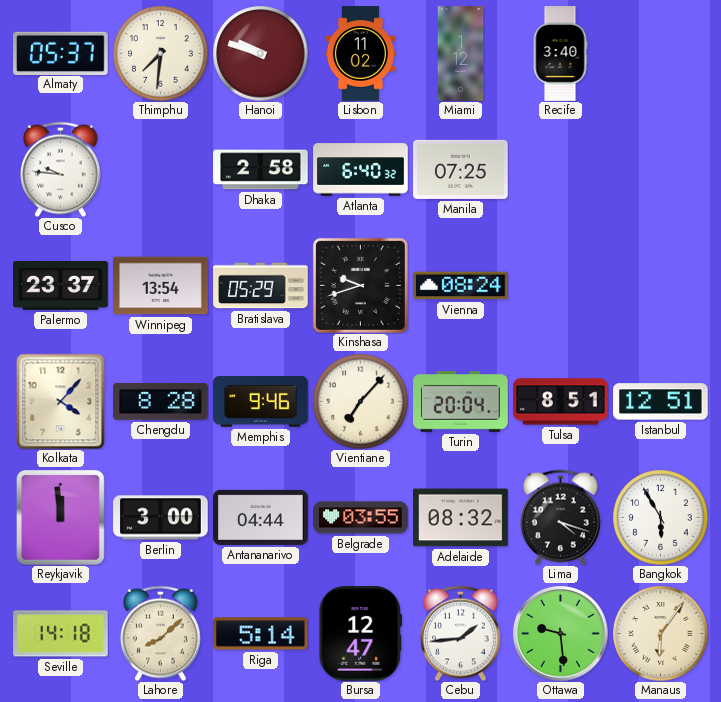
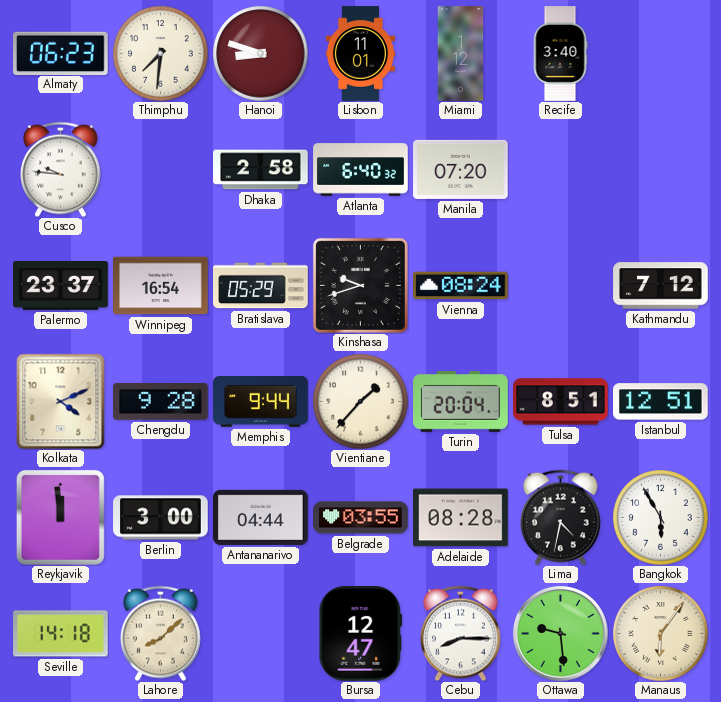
Almaty: 05:37 -> 06:23
Hanoi: 9:48 -> 8:48
Lisbon: 11:02 -> 11:01
Manila: 07:25 -> 07:20
Winnipeg: 13:54 -> 16:54
Kathmandu: none -> 7:12
Kolkata: 4:07 -> 4:11
Chengdu: 8:28 -> 9:28
Memphis: 9:46 -> 9:44
Vientiane: 7:07 -> 1:37
Adelaide: 08:32 -> 08:28
Lima: 4:18 -> 4:32
Riga: 5:14 -> none
Cebu: 1:44 -> 8:15
